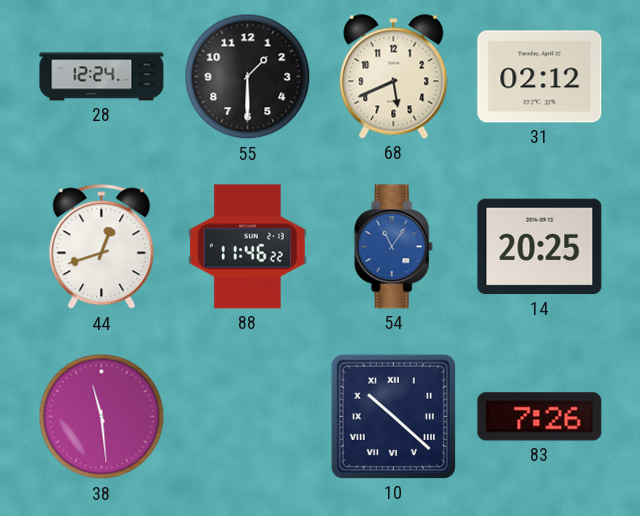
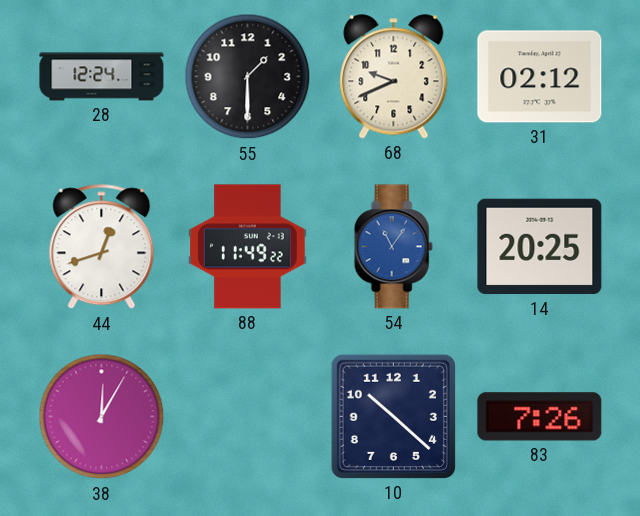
68: 5:41 -> 9:41
88: 11:46 -> 11:49
38: 11:29 -> 12:05
10 numerals: Roman -> Arabic
